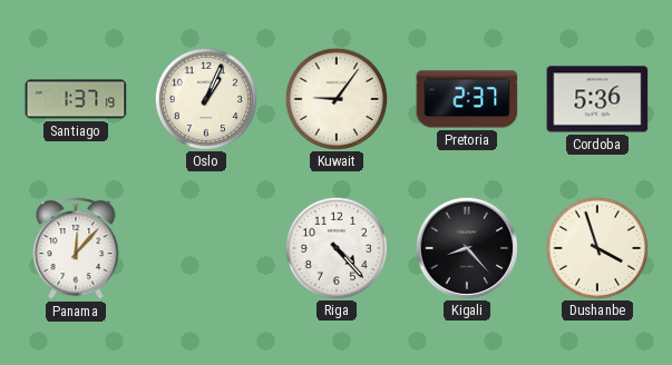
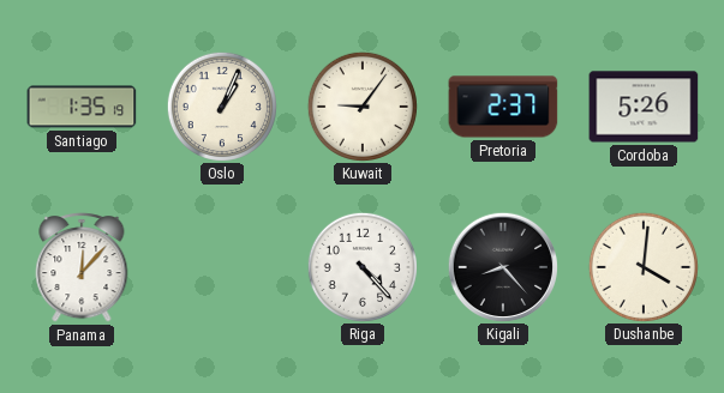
Santiago: 1:37 -> 1:35
Cordoba: 5:36 -> 5:26
Dushanbe: 3:57 -> 4:01
